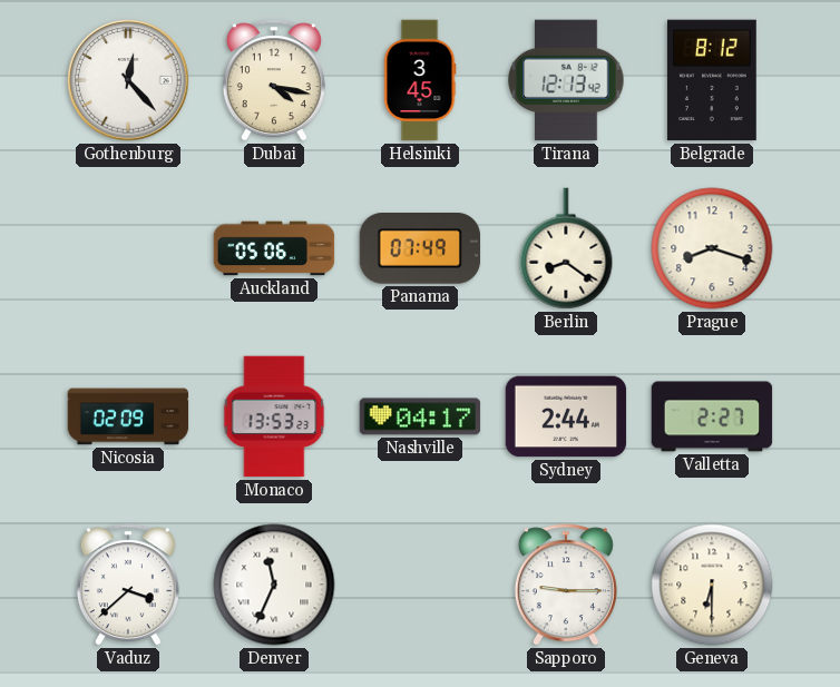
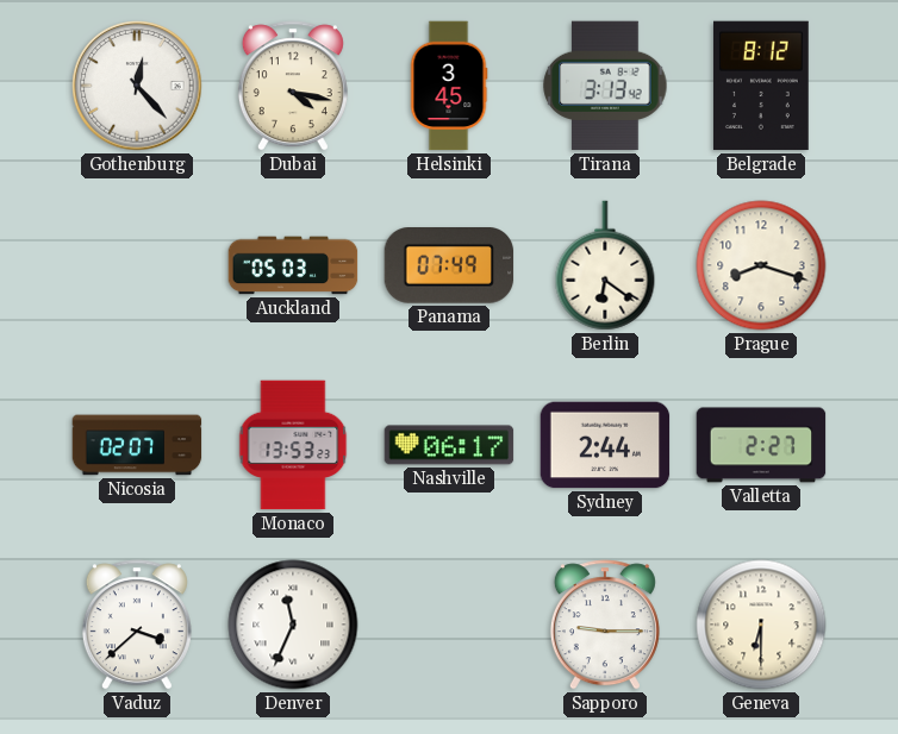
Tirana: 12:13 -> 3:13
Auckland: 05:06 -> 05:03
Berlin: 8:21 -> 6:21
Nicosia: 02:09 -> 02:07
Nashville: 04:17 -> 06:17
